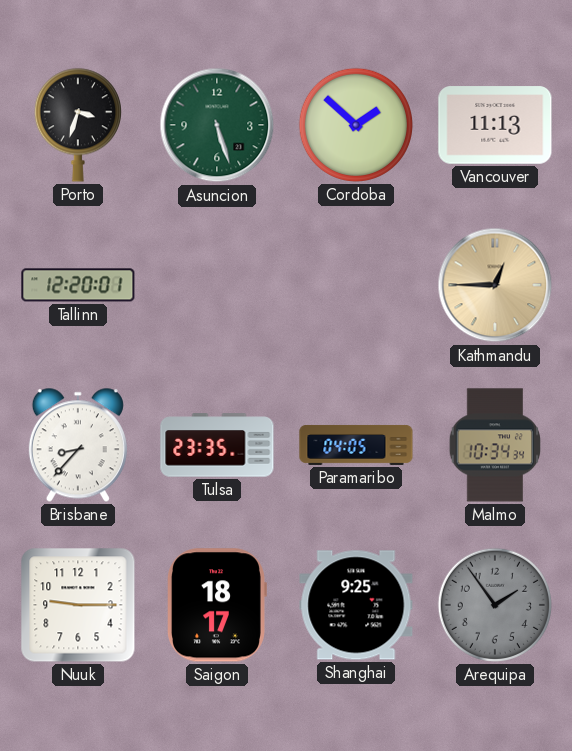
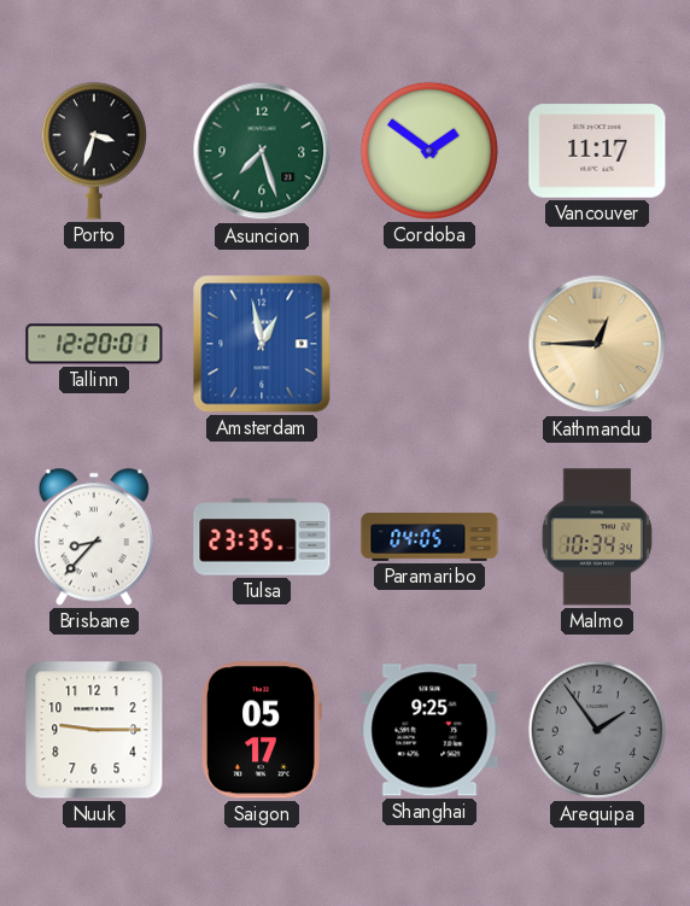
Asuncion: 5:27 -> 7:27
Cordoba: 1:52 -> 1:51
Vancouver: 11:13 -> 11:17
Amsterdam: none -> 12:58
Saigon: 18:17 -> 05:17
